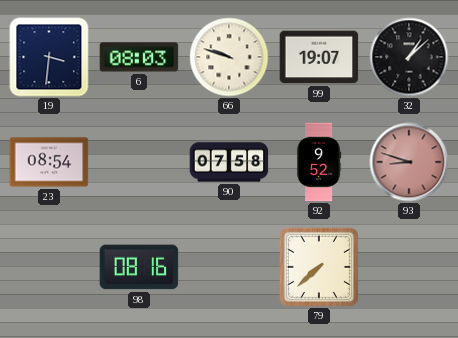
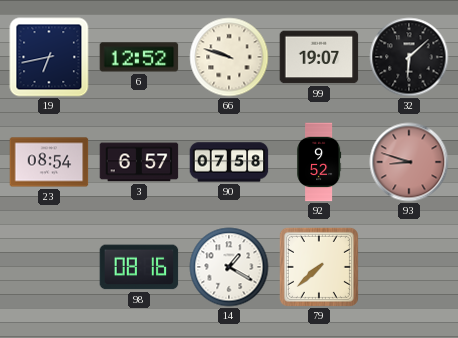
19: 3:31 -> 6:43
6: 08:03 -> 12:52
32: 1:08 -> 6:08
3: none -> 6:57
14: none -> 1:20
